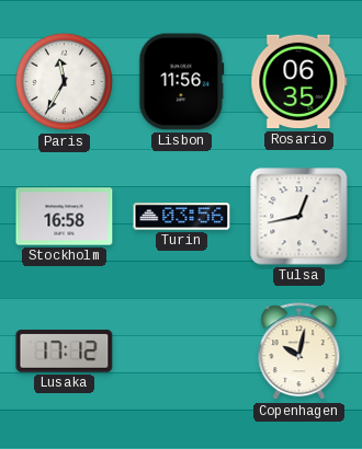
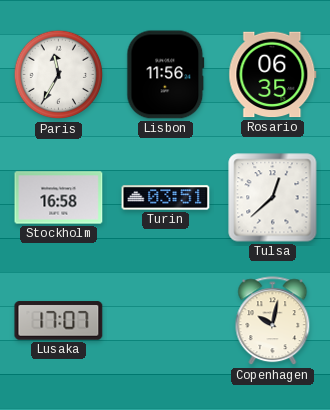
Turin: 03:56 -> 03:51
Tulsa: 12:43 -> 12:38
Lusaka: 17:12 -> 17:07
